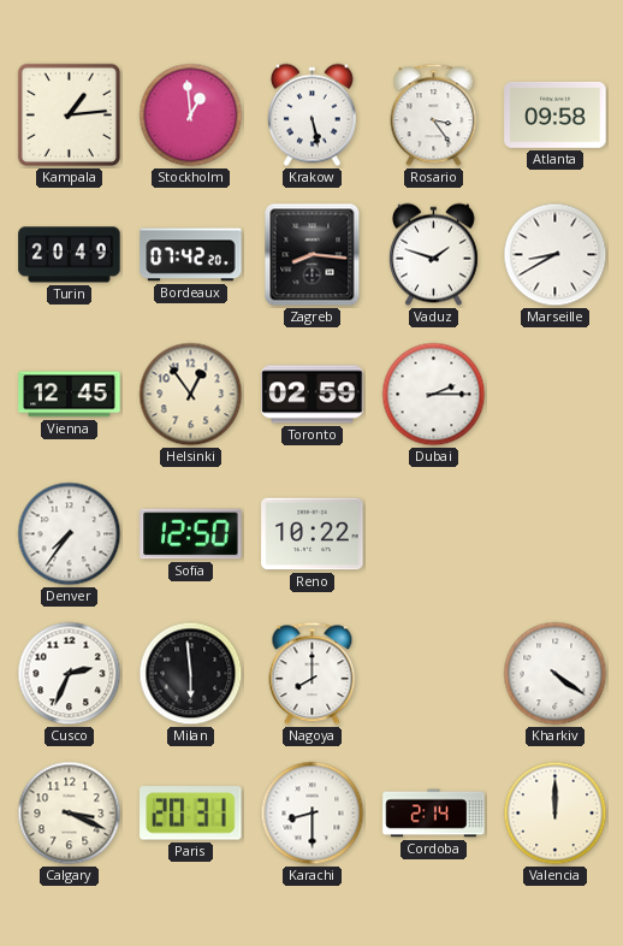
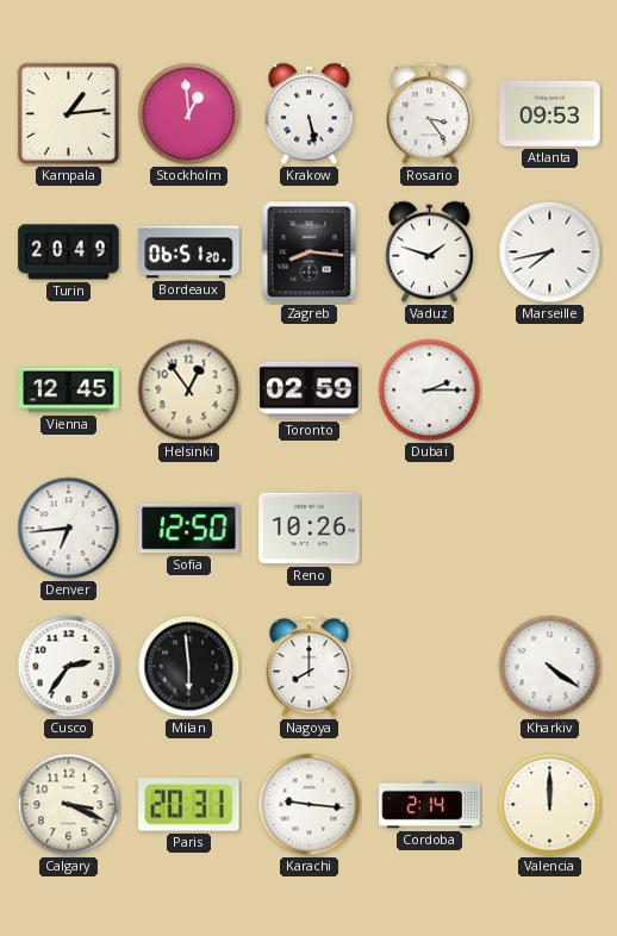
Atlanta: 09:58 -> 09:53
Bordeaux: 07:42 -> 06:51
Marseille: 8:40 -> 7:43
Denver: 7:36 -> 6:44
Reno: 10:22 -> 10:26
Cusco: 2:34 -> 2:36
Karachi: 8:30 -> 9:16
